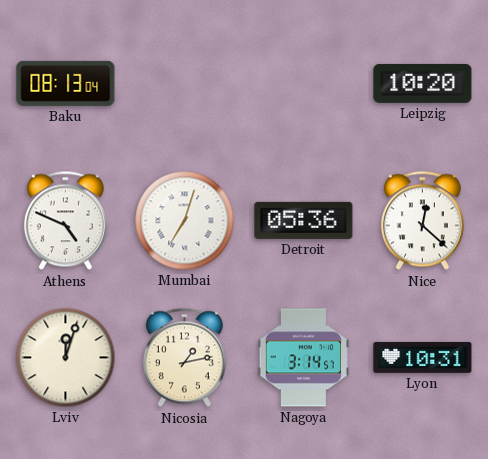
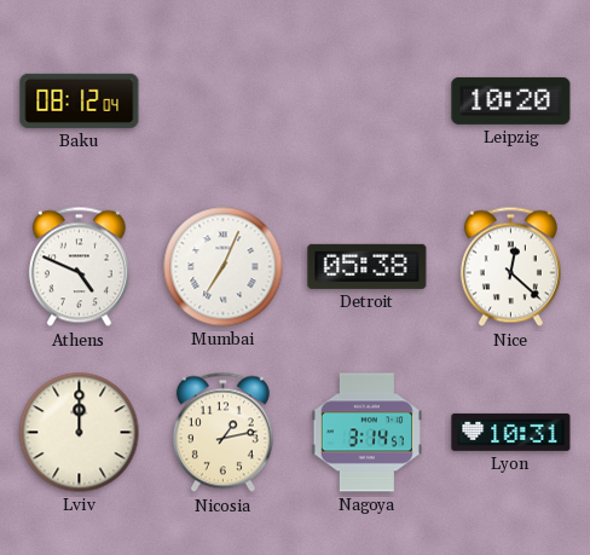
Baku: 08:13 -> 08:12
Mumbai: 7:03 -> 7:04
Detroit: 05:36 -> 05:38
Lviv: 12:03 -> 12:00
